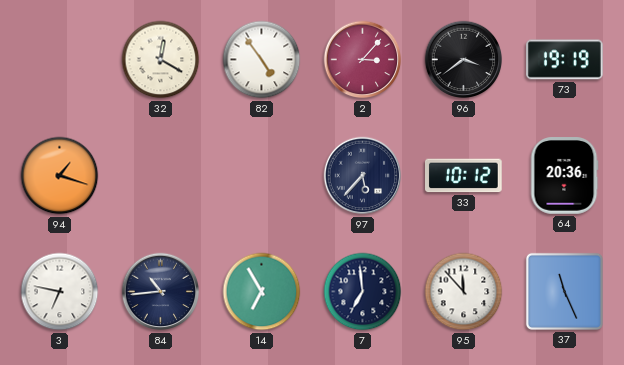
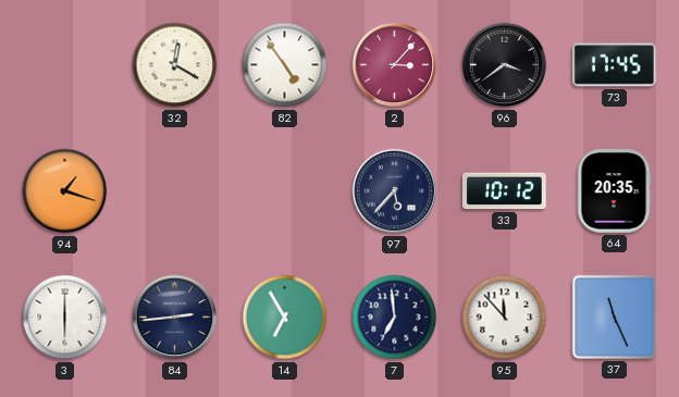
73: 19:19 -> 17:45
64: 20:36 -> 20:35
3: 6:47 -> 6:00
84: 10:44 -> 2:44
